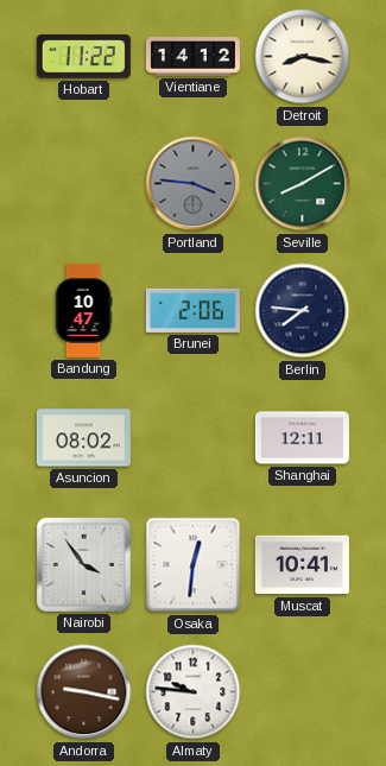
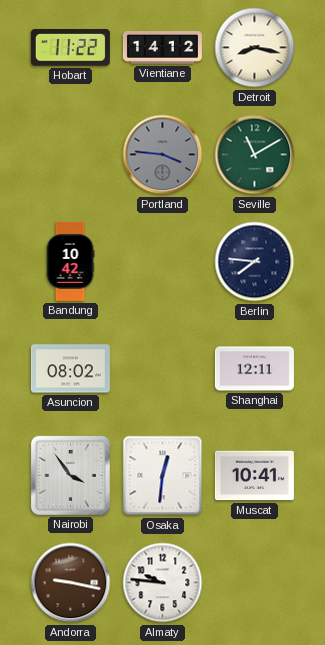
Seville: 8:10 -> 11:10
Bandung: 10:47 -> 10:42
Brunei: 2:06 -> none
